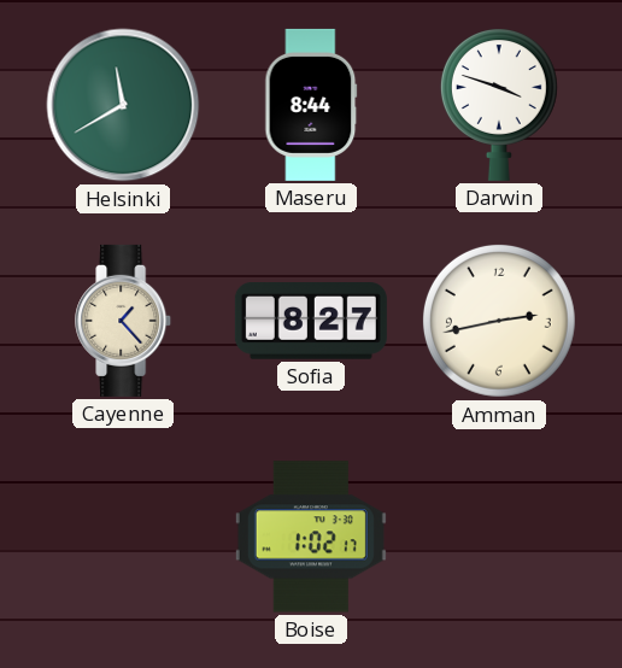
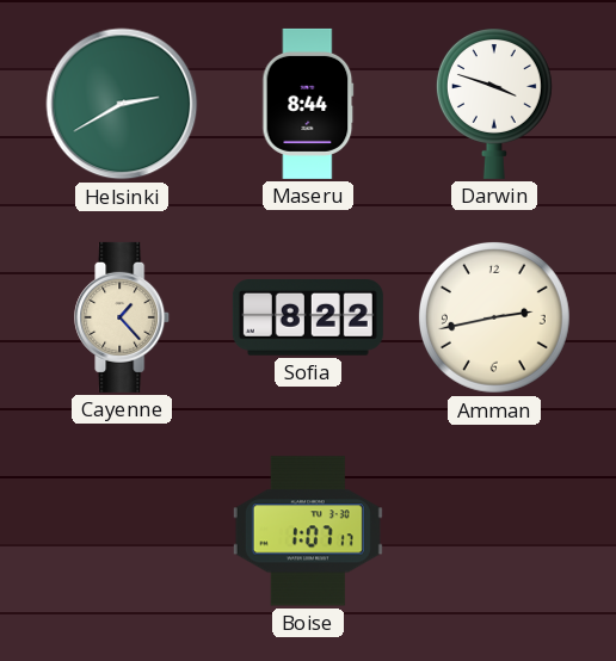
Helsinki: 11:40 -> 2:40
Sofia: 8:27 -> 8:22
Boise: 1:02 -> 1:07
